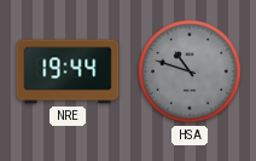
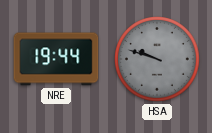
HSA: 10:48 -> 9:48
